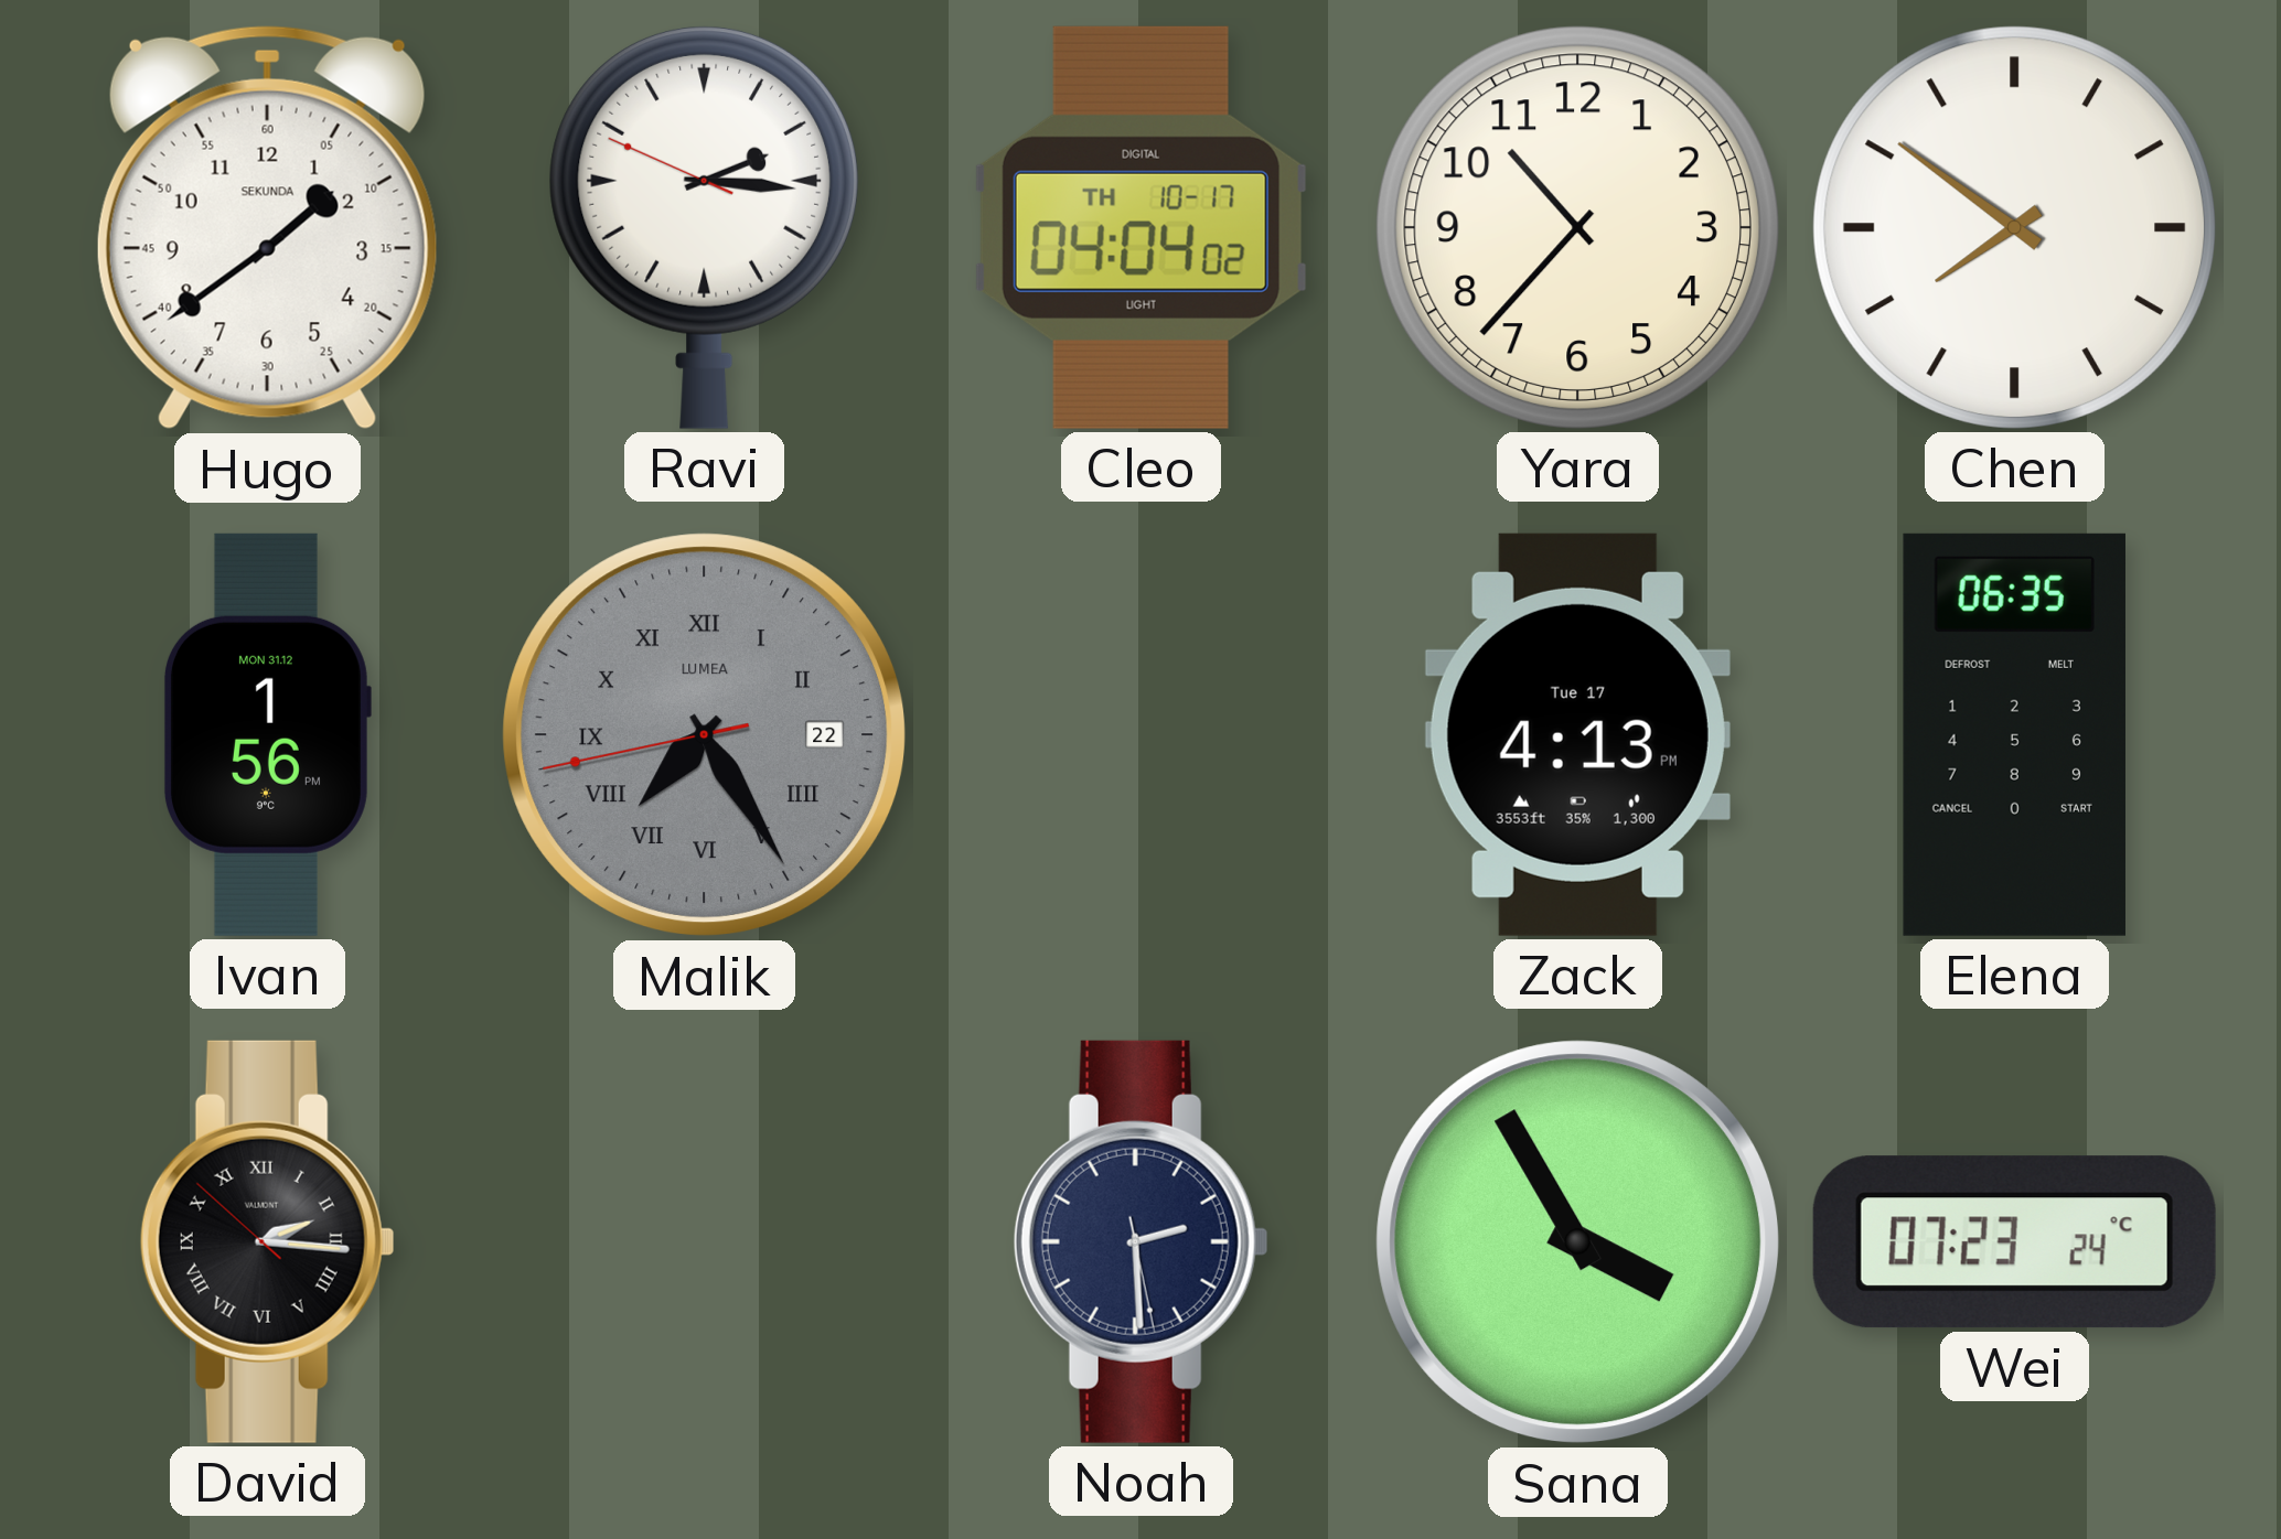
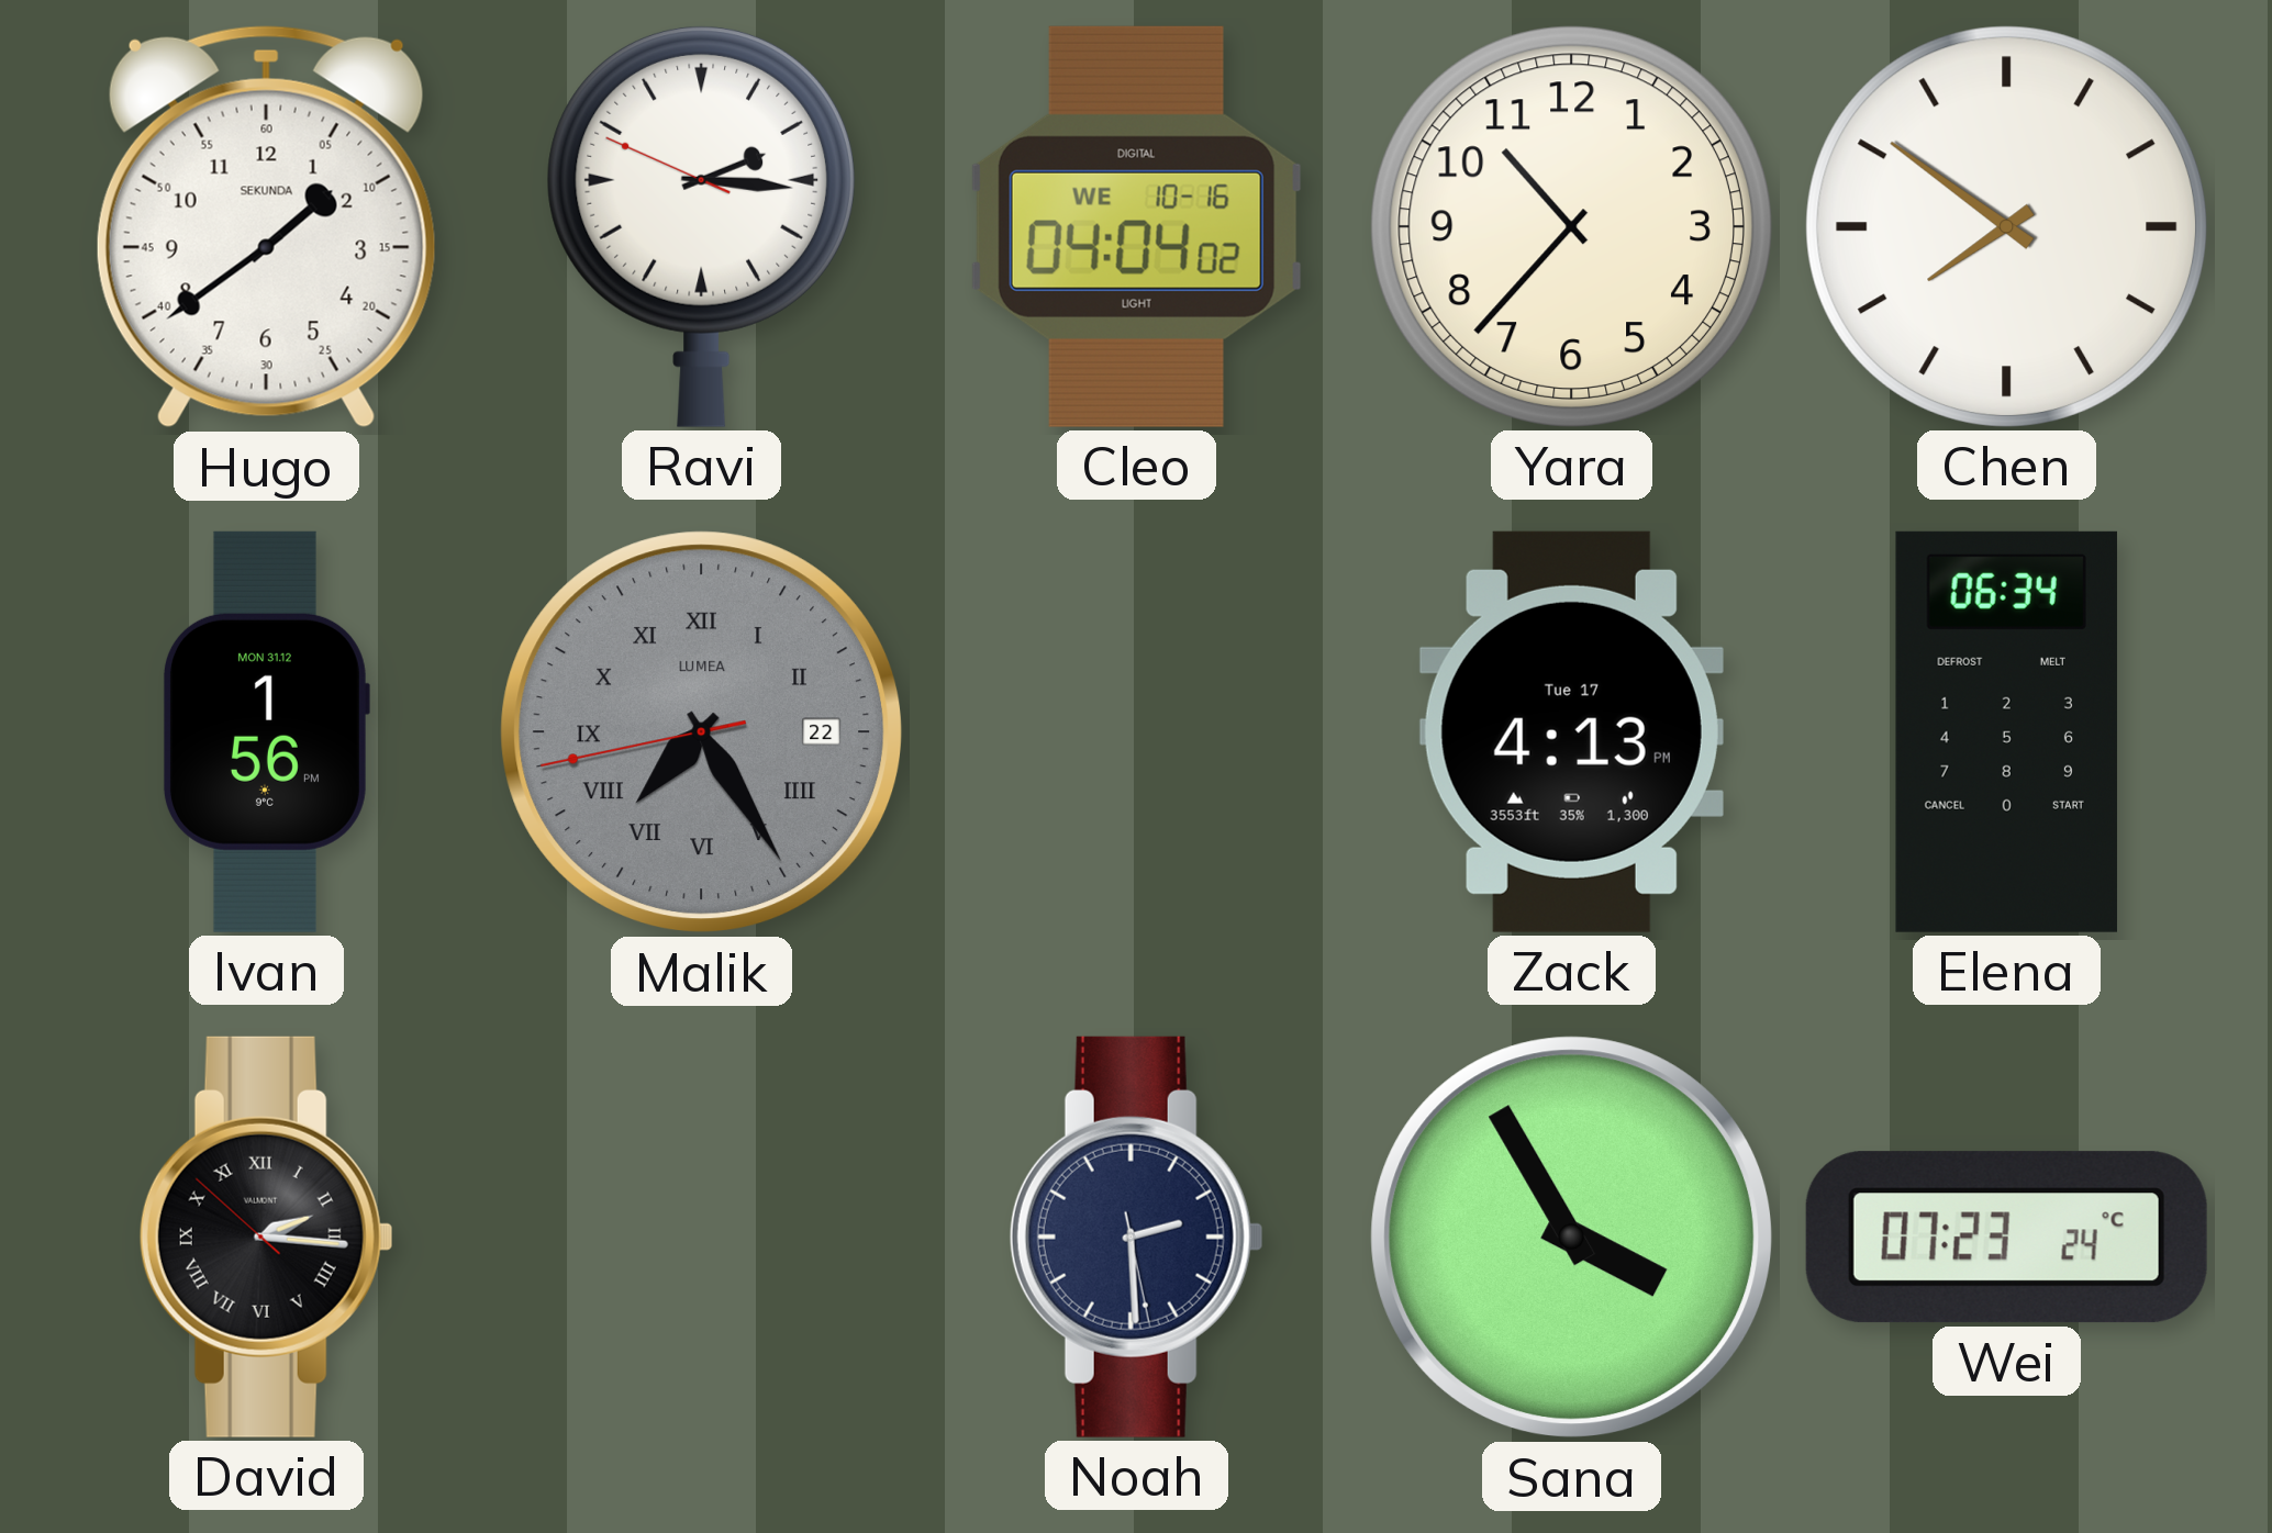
Cleo date: TH 10-17 -> WE 10-16
Elena: 06:35 -> 06:34
